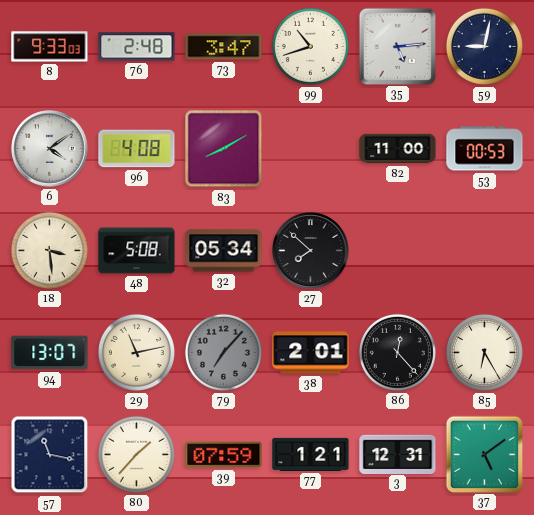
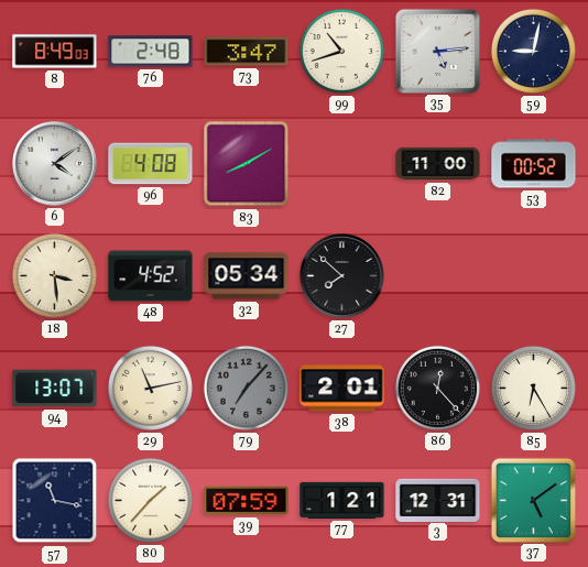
8: 9:33 -> 8:49
53: 00:53 -> 00:52
48: 5:08 -> 4:52
